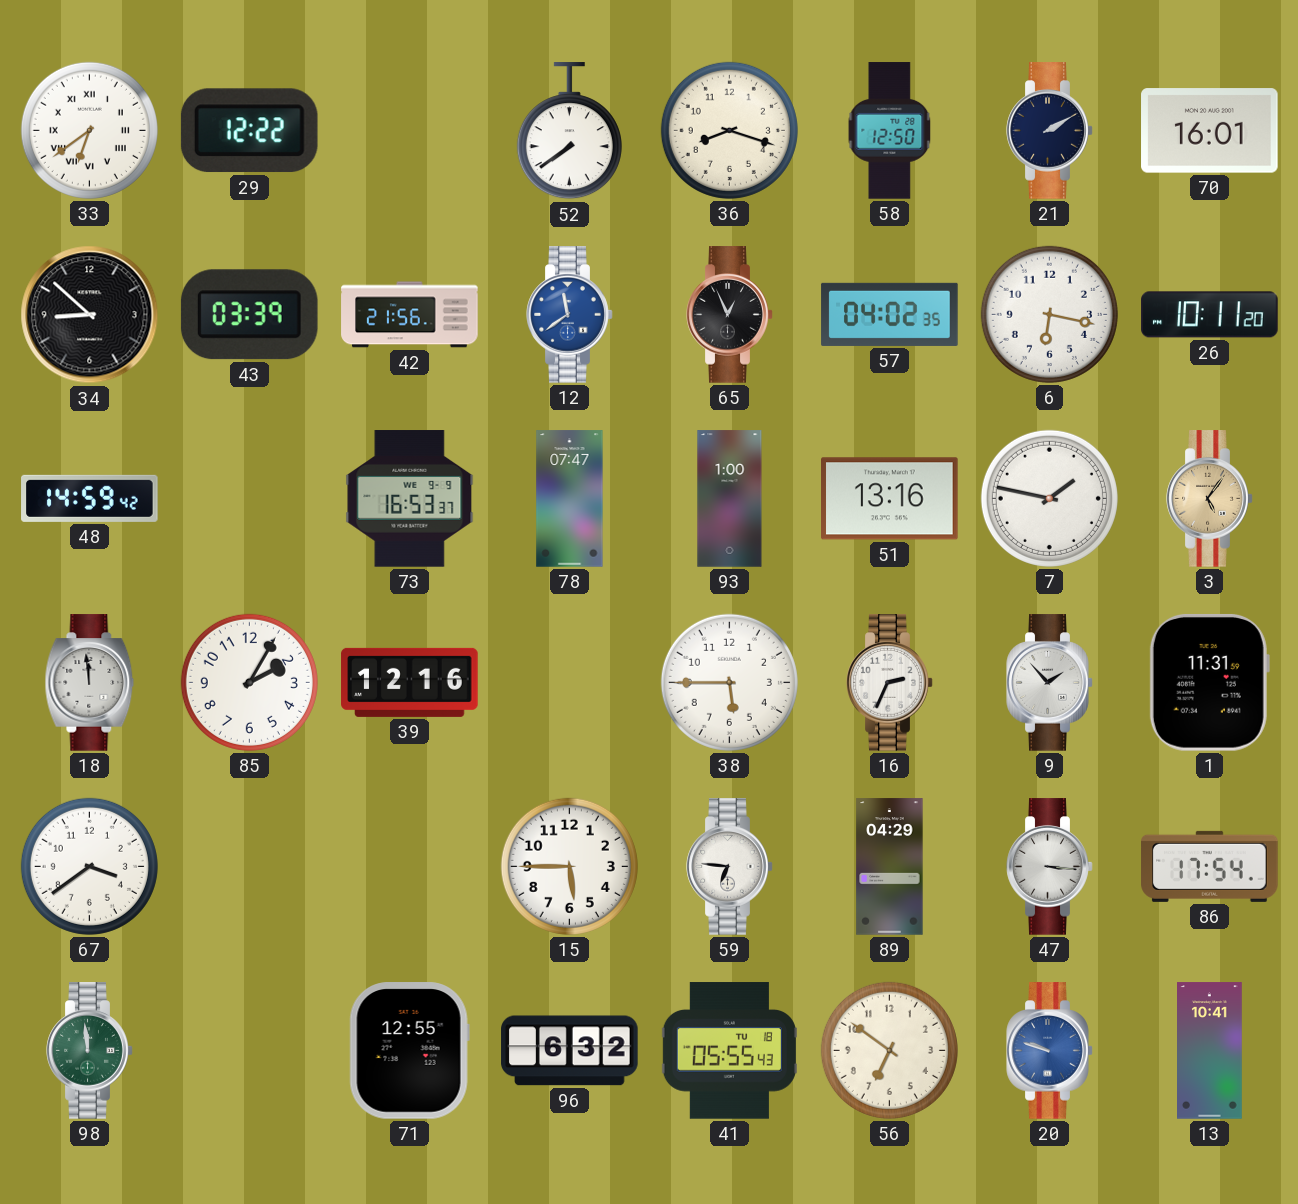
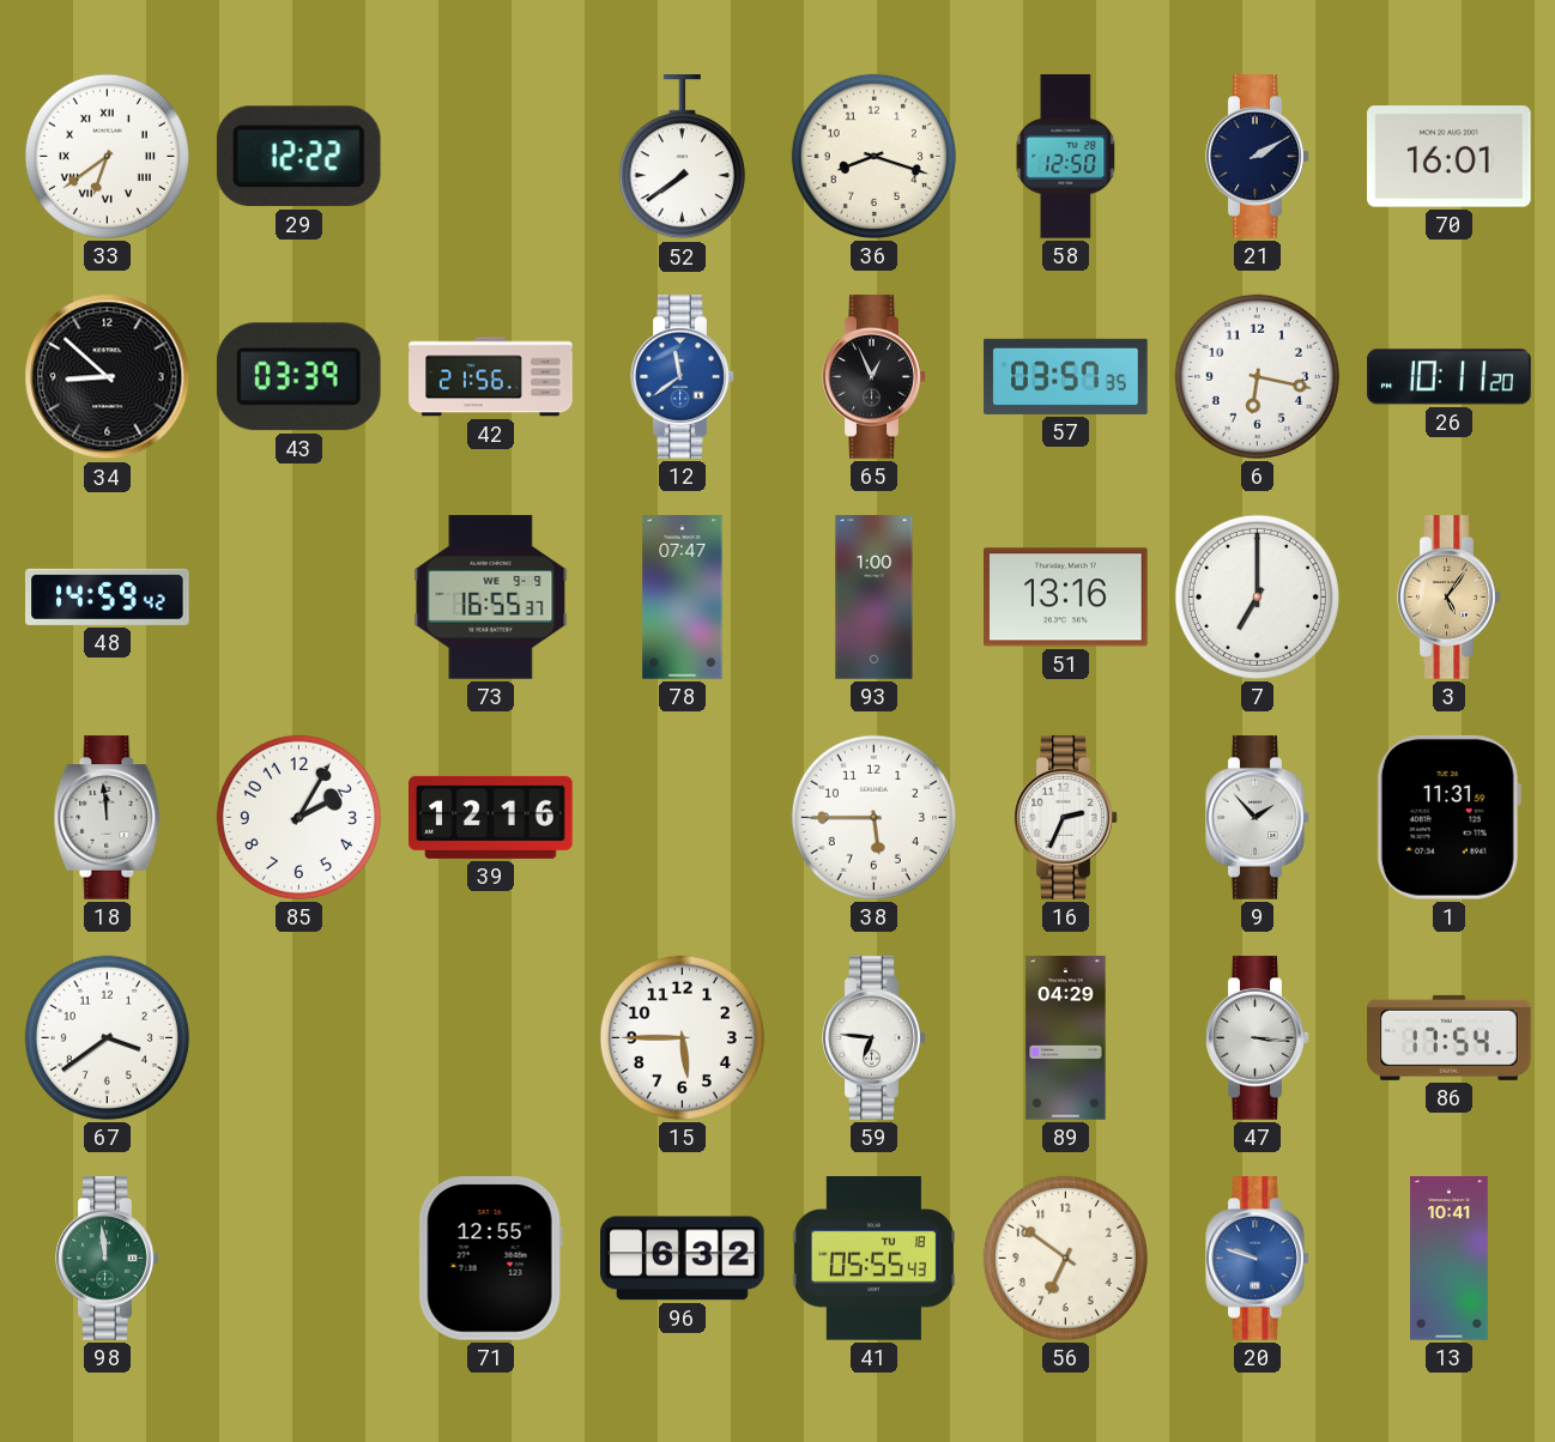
57: 04:02 -> 03:57
73: 16:53 -> 16:55
7: 1:47 -> 7:00
